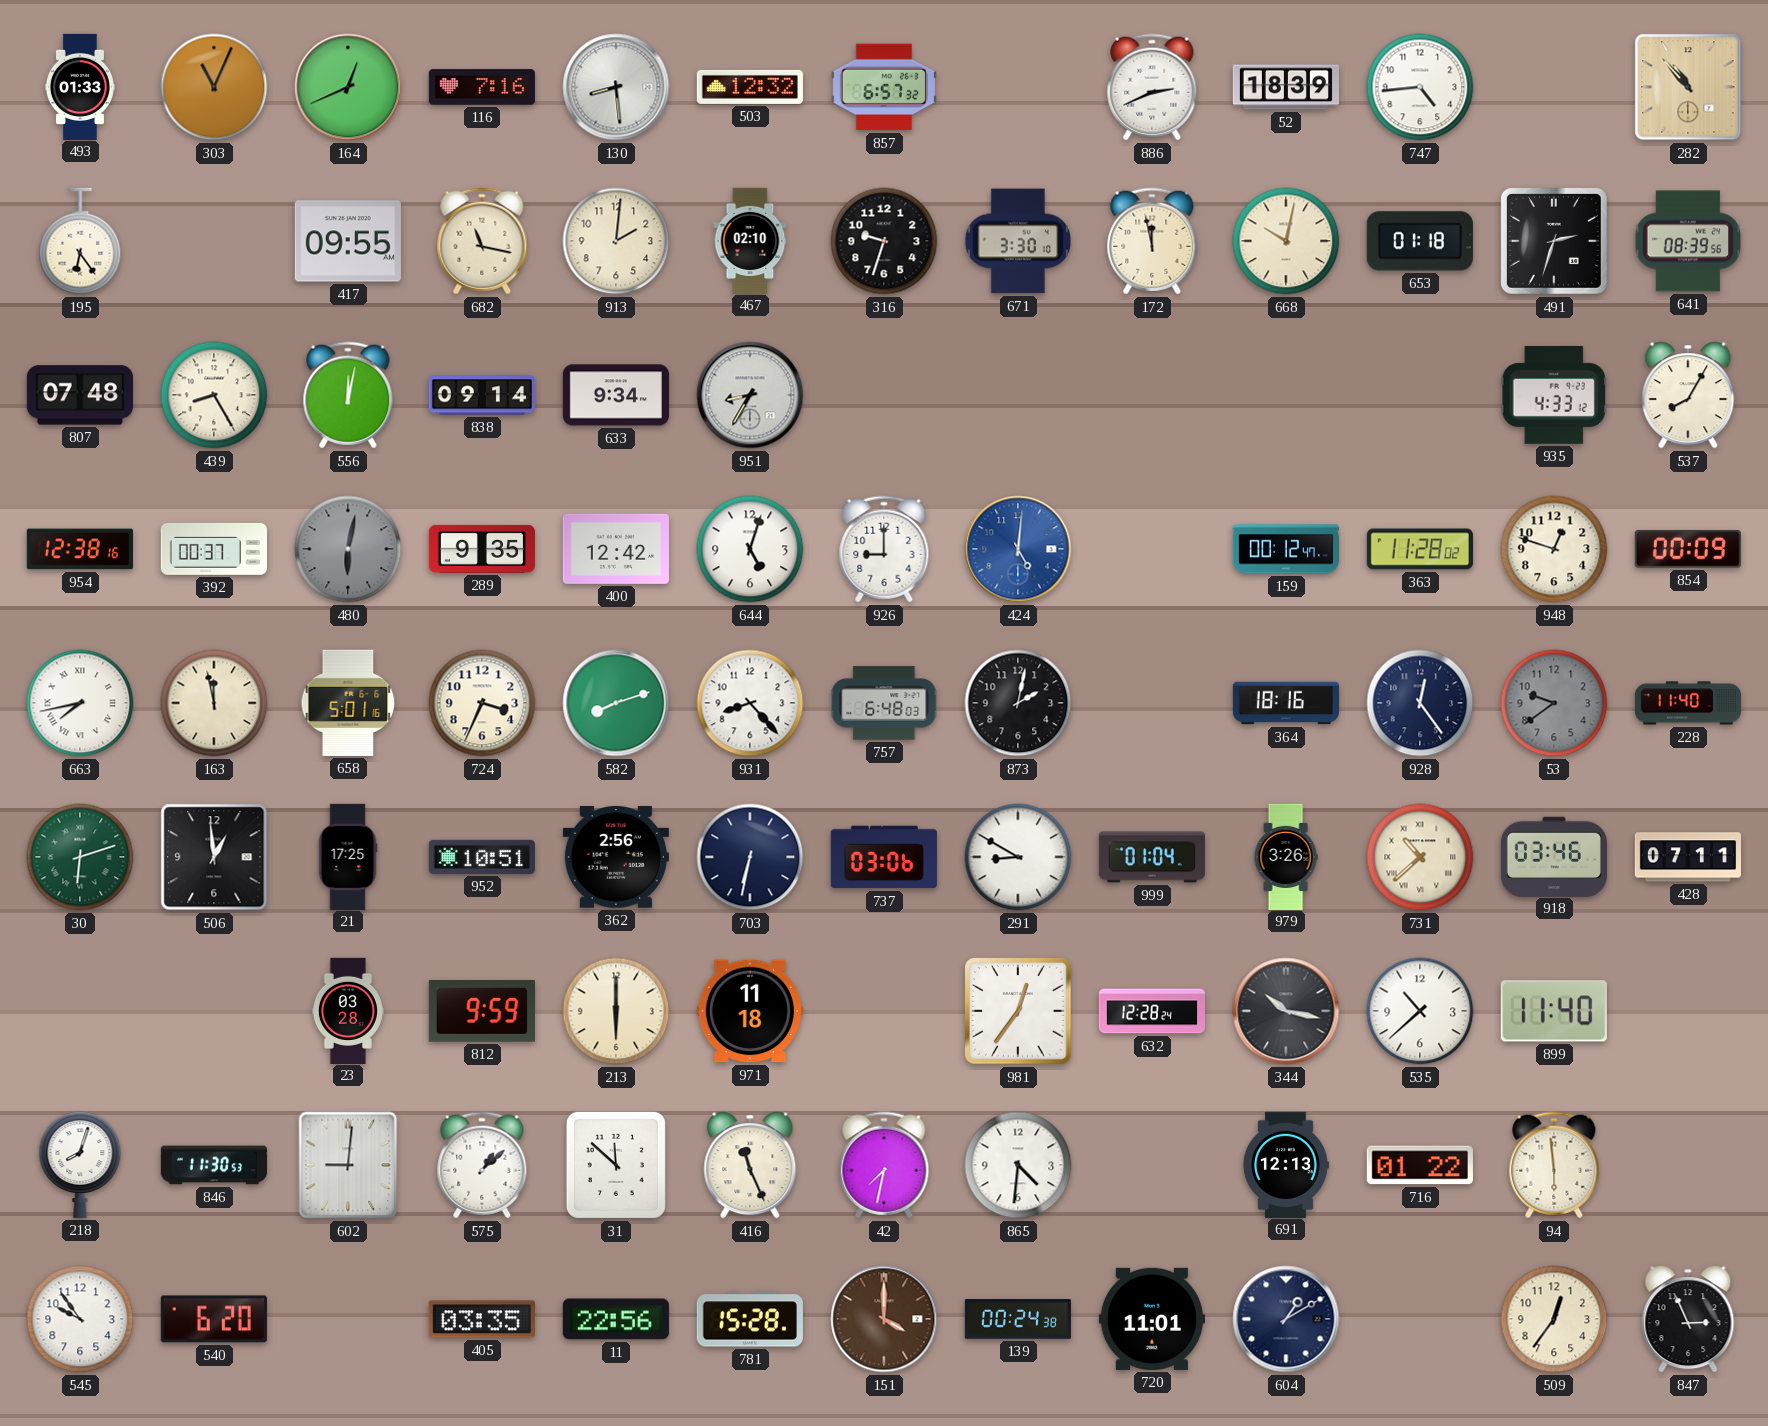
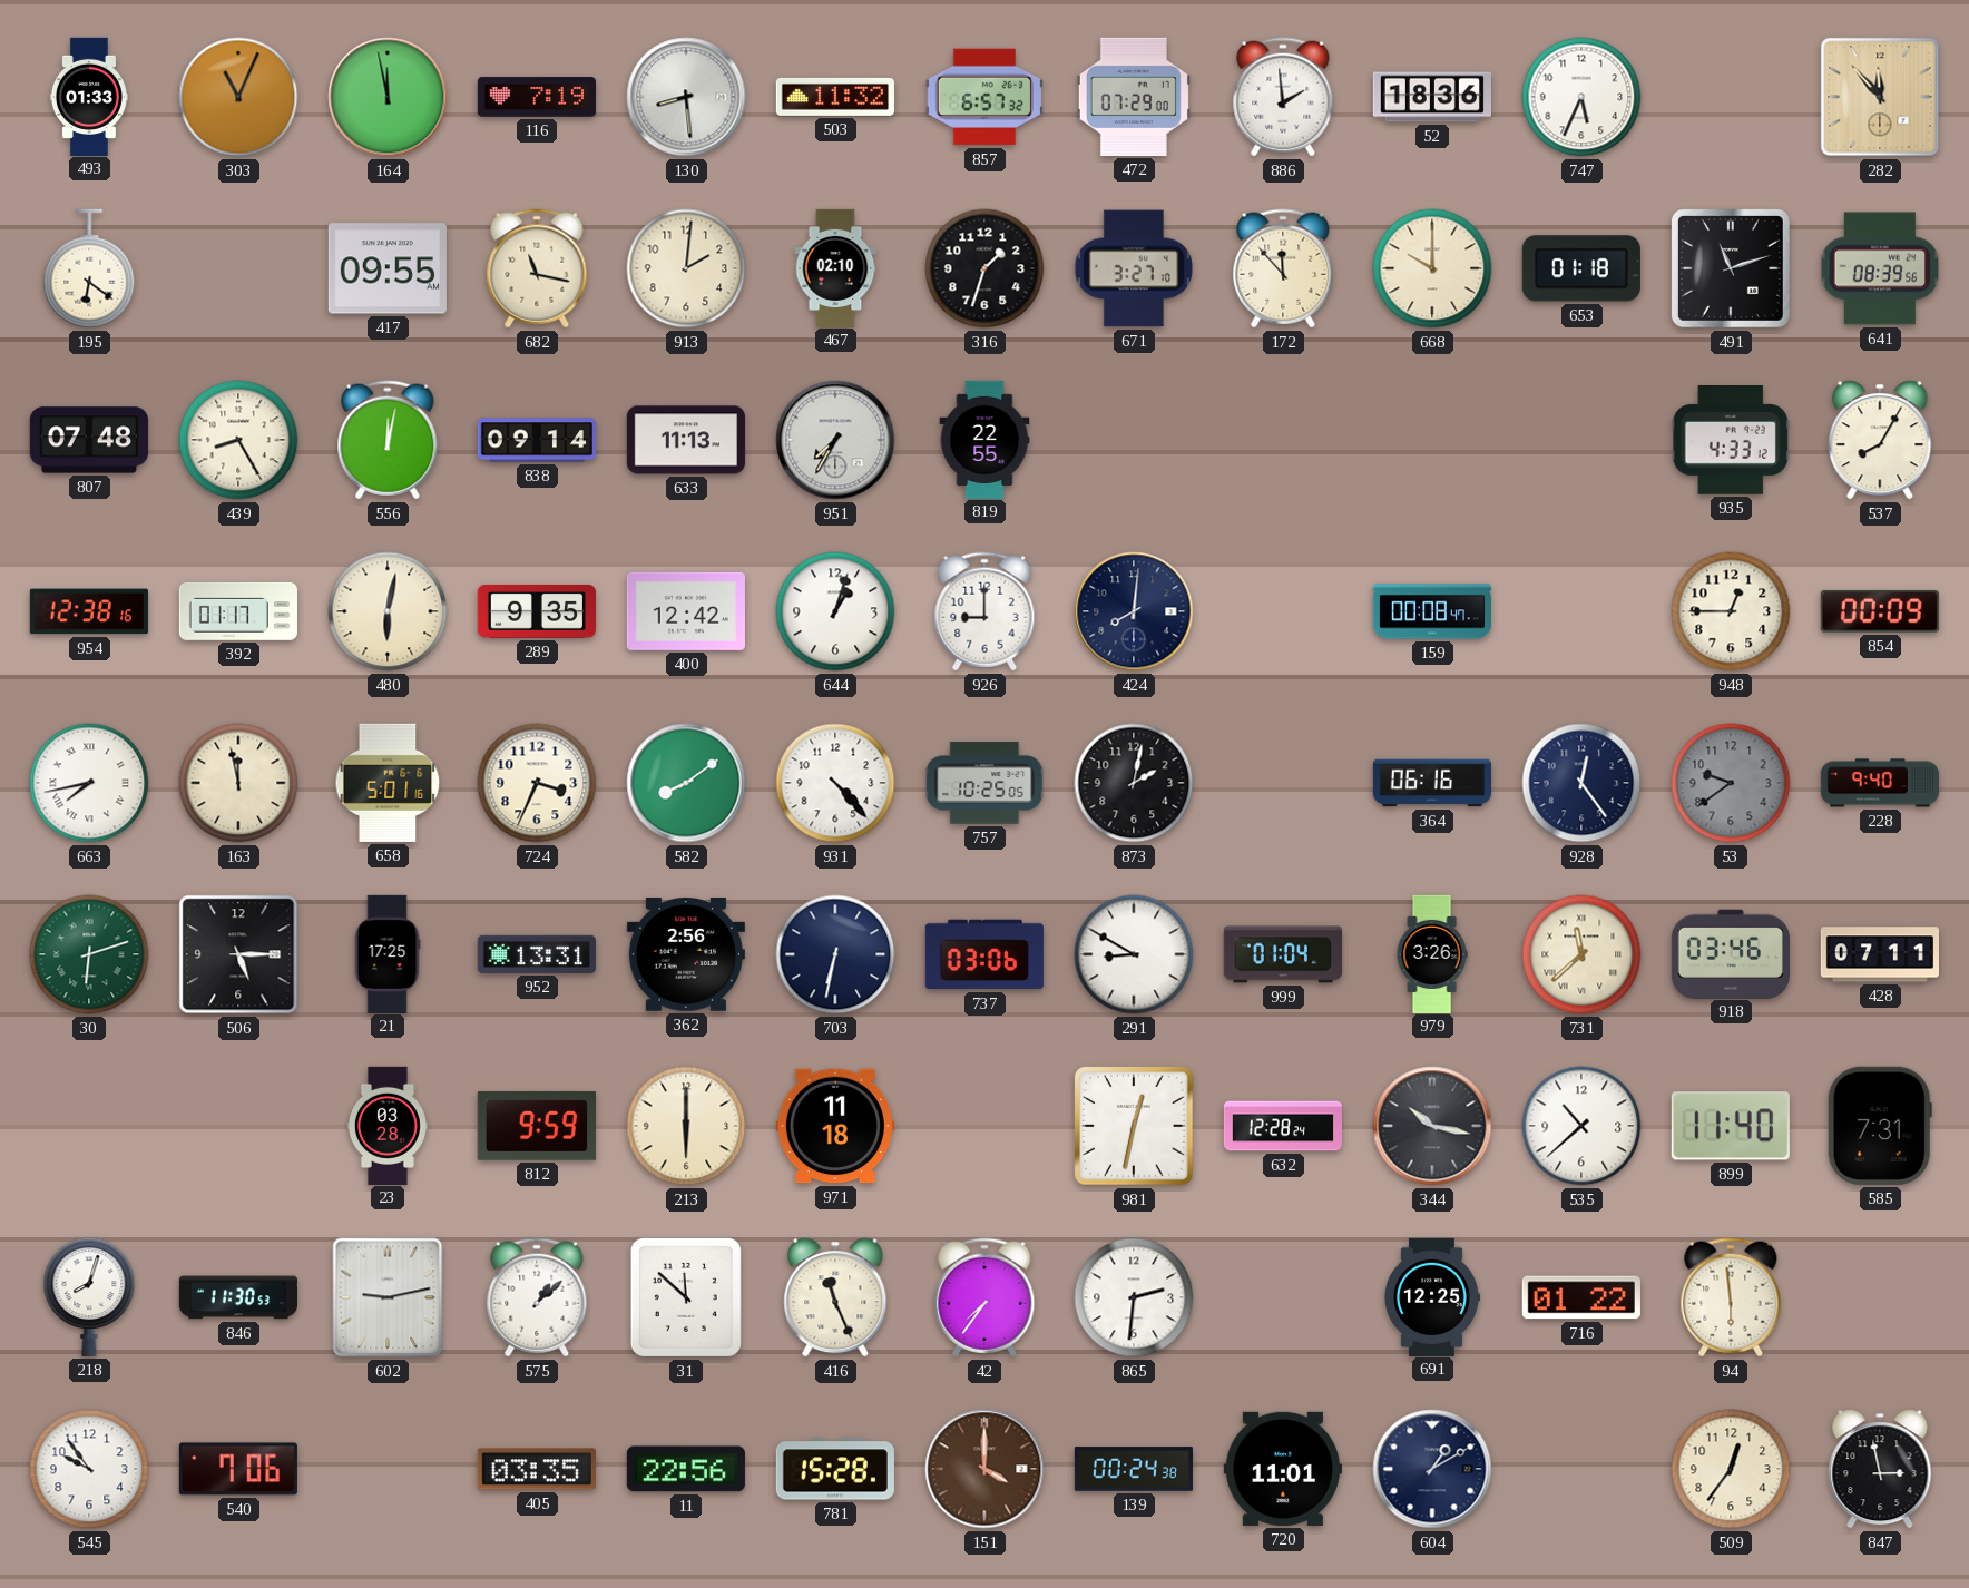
164: 12:41 -> 11:58
116: 7:16 -> 7:19
503: 12:32 -> 11:32
472: none -> 07:29
886: 2:41 -> 1:59
52: 18:39 -> 18:36
747: 4:44 -> 5:34
282: 10:53 -> 11:53
195: 6:24 -> 6:21
316: 9:33 -> 1:33
671: 3:30 -> 3:27
172: 11:58 -> 11:53
668: 10:02 -> 10:00
491: 2:33 -> 11:12
633: 9:34 -> 11:13
951: 8:35 -> 7:35
819: none -> 22:55
392: 00:37 -> 01:17
480 dial: grey -> cream
644: 5:03 -> 1:03
424: 5:01 -> 8:01
424 dial: blue -> navy
159: 00:12 -> 00:08
363: 11:28 -> none
948: 12:48 -> 12:45
582: 8:12 -> 8:09
931: 8:23 -> 4:23
757: 6:48 -> 10:25
364: 18:16 -> 06:16
228: 11:40 -> 9:40
506: 12:59 -> 5:15
952: 10:51 -> 13:31
731: 10:38 -> 11:38
981: 12:36 -> 12:32
585: none -> 7:31
602: 9:01 -> 9:13
42: 7:32 -> 7:36
865: 4:31 -> 2:31
691: 12:13 -> 12:25
540: 6:20 -> 7:06
847: 2:56 -> 2:58
